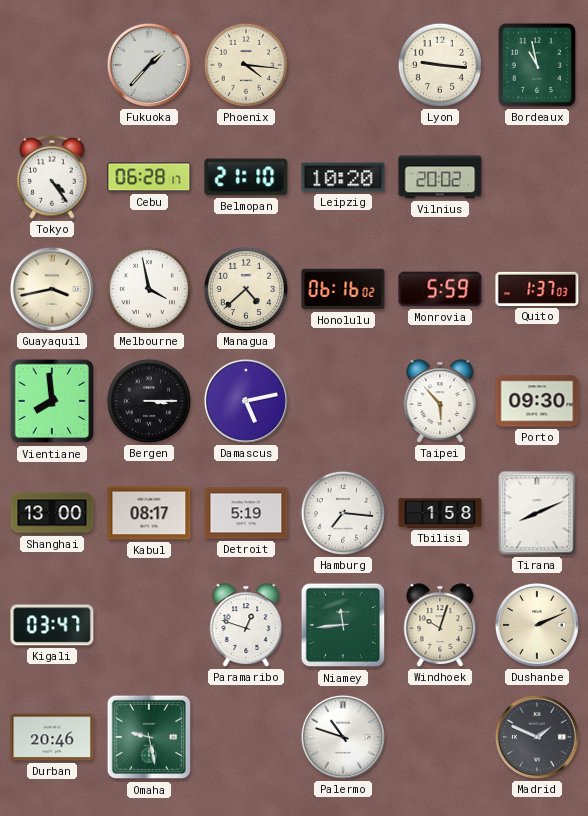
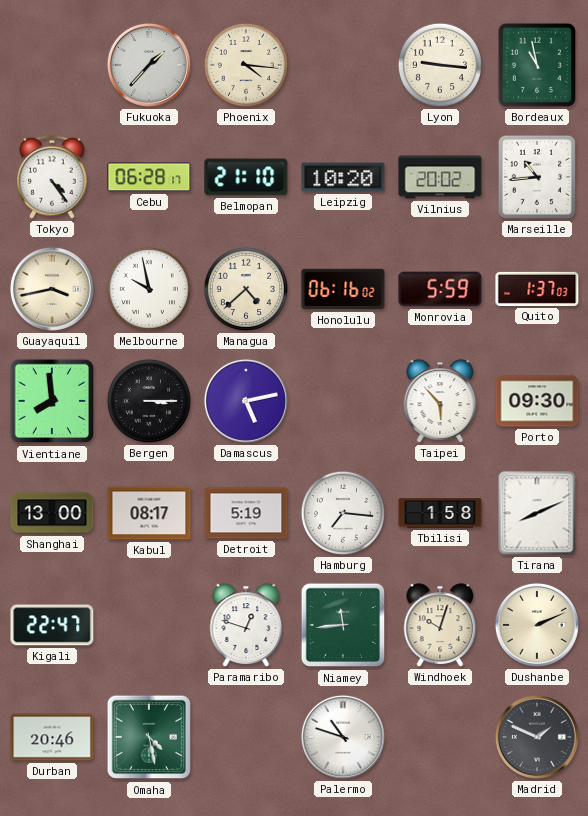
Marseille: none -> 10:44
Melbourne: 3:58 -> 9:58
Kigali: 03:47 -> 22:47
Omaha: 9:28 -> 4:28
